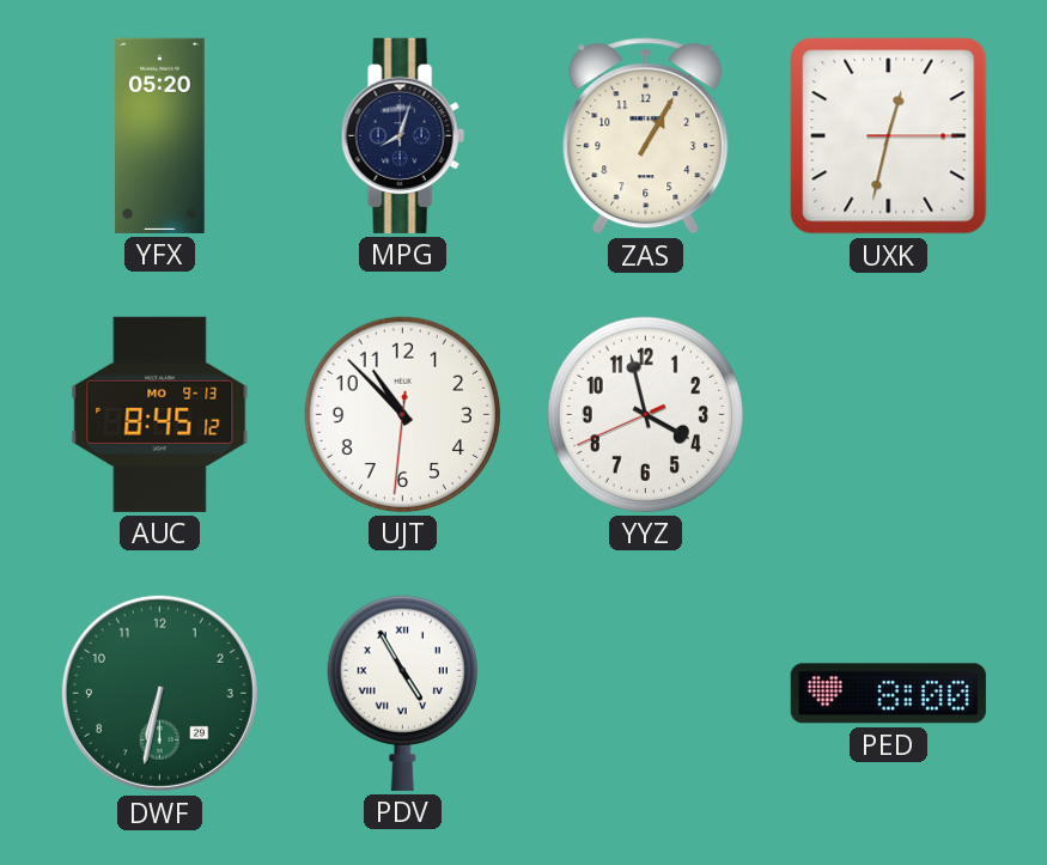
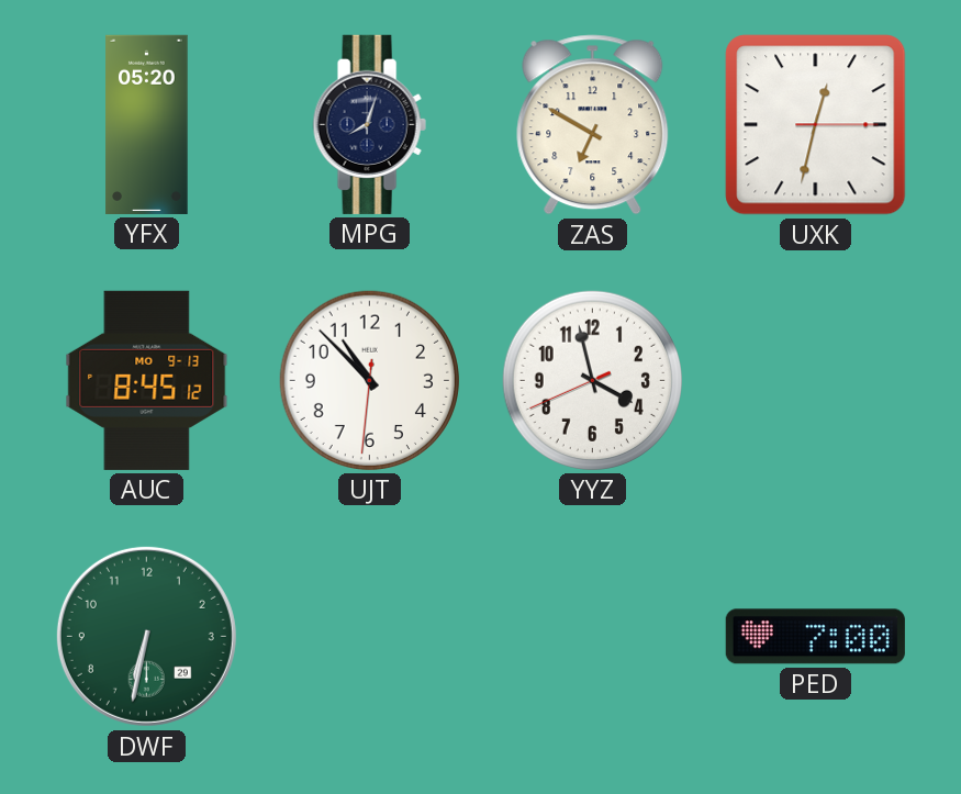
ZAS: 1:05 -> 6:50
PDV: 4:55 -> none
PED: 8:00 -> 7:00
